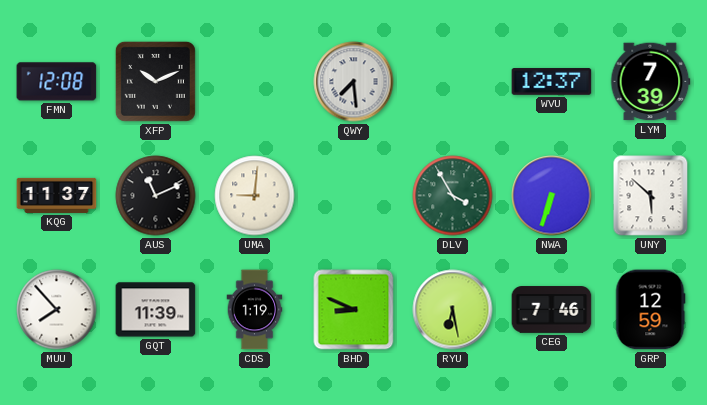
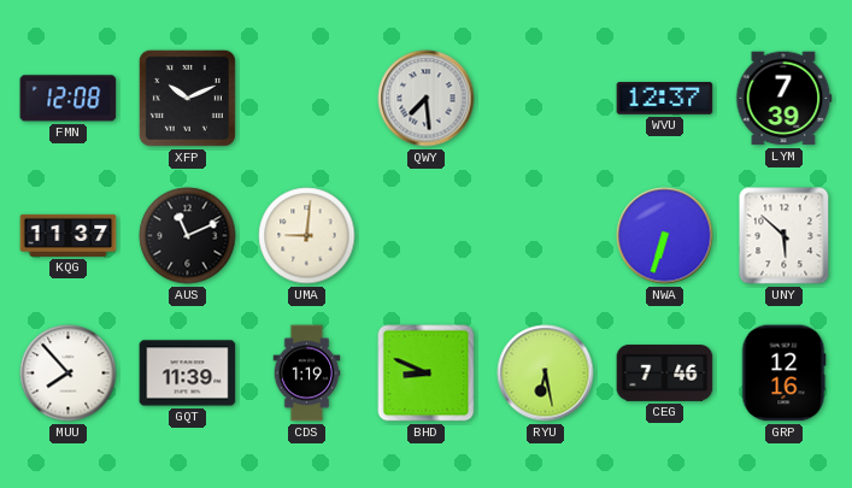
DLV: 3:55 -> none
GRP: 12:59 -> 12:16
